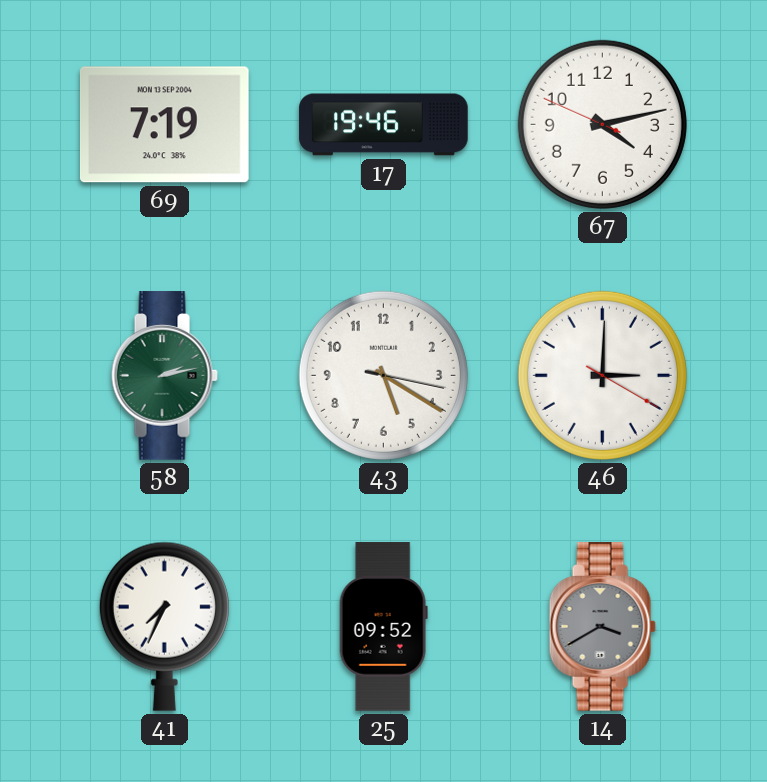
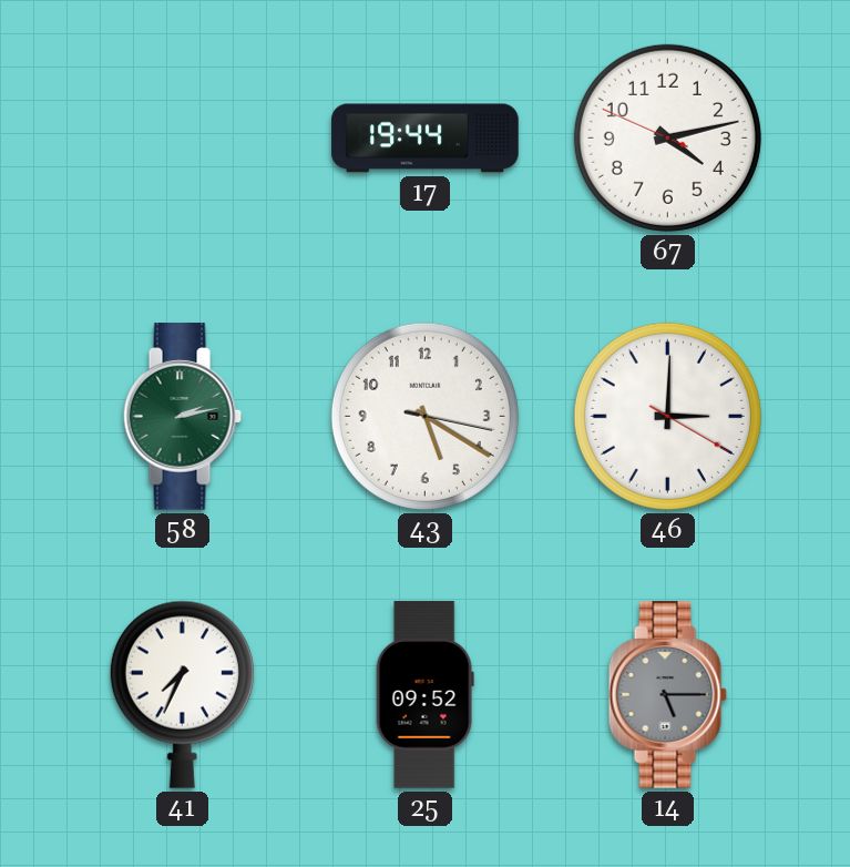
69: 7:19 -> none
17: 19:46 -> 19:44
14: 3:40 -> 5:15
